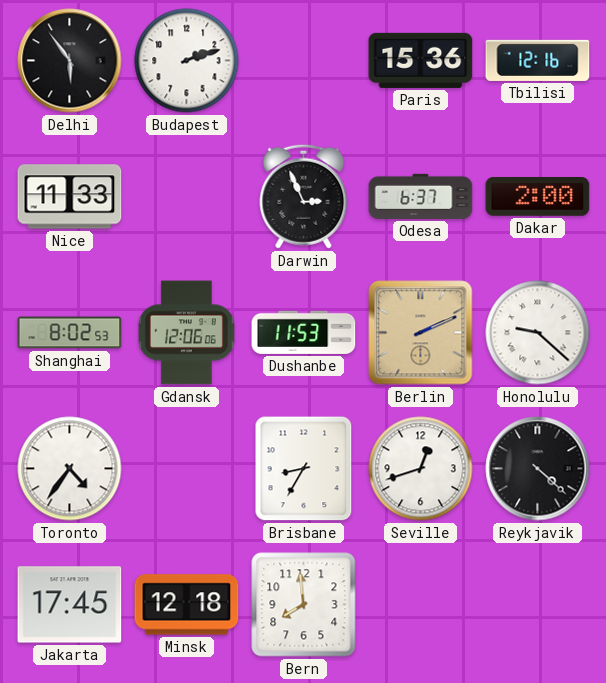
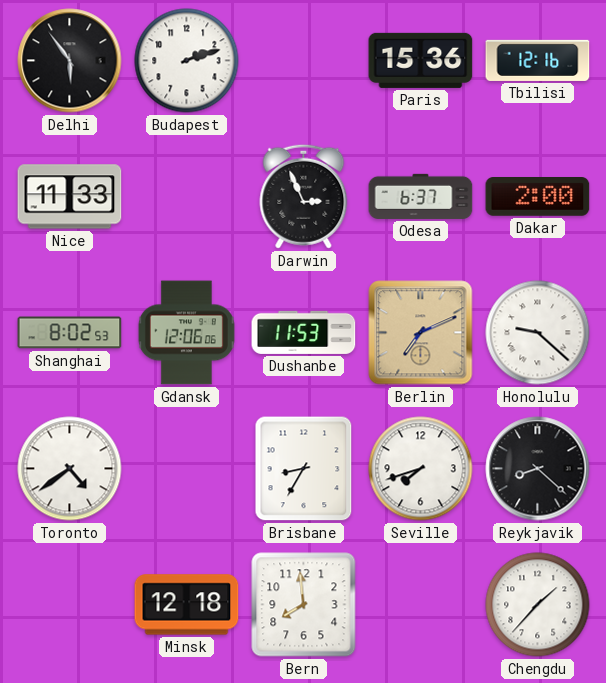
Berlin: 2:11 -> 7:11
Toronto: 4:36 -> 4:39
Seville: 12:42 -> 7:42
Reykjavik: 4:22 -> 8:22
Jakarta: 17:45 -> none
Chengdu: none -> 1:37
